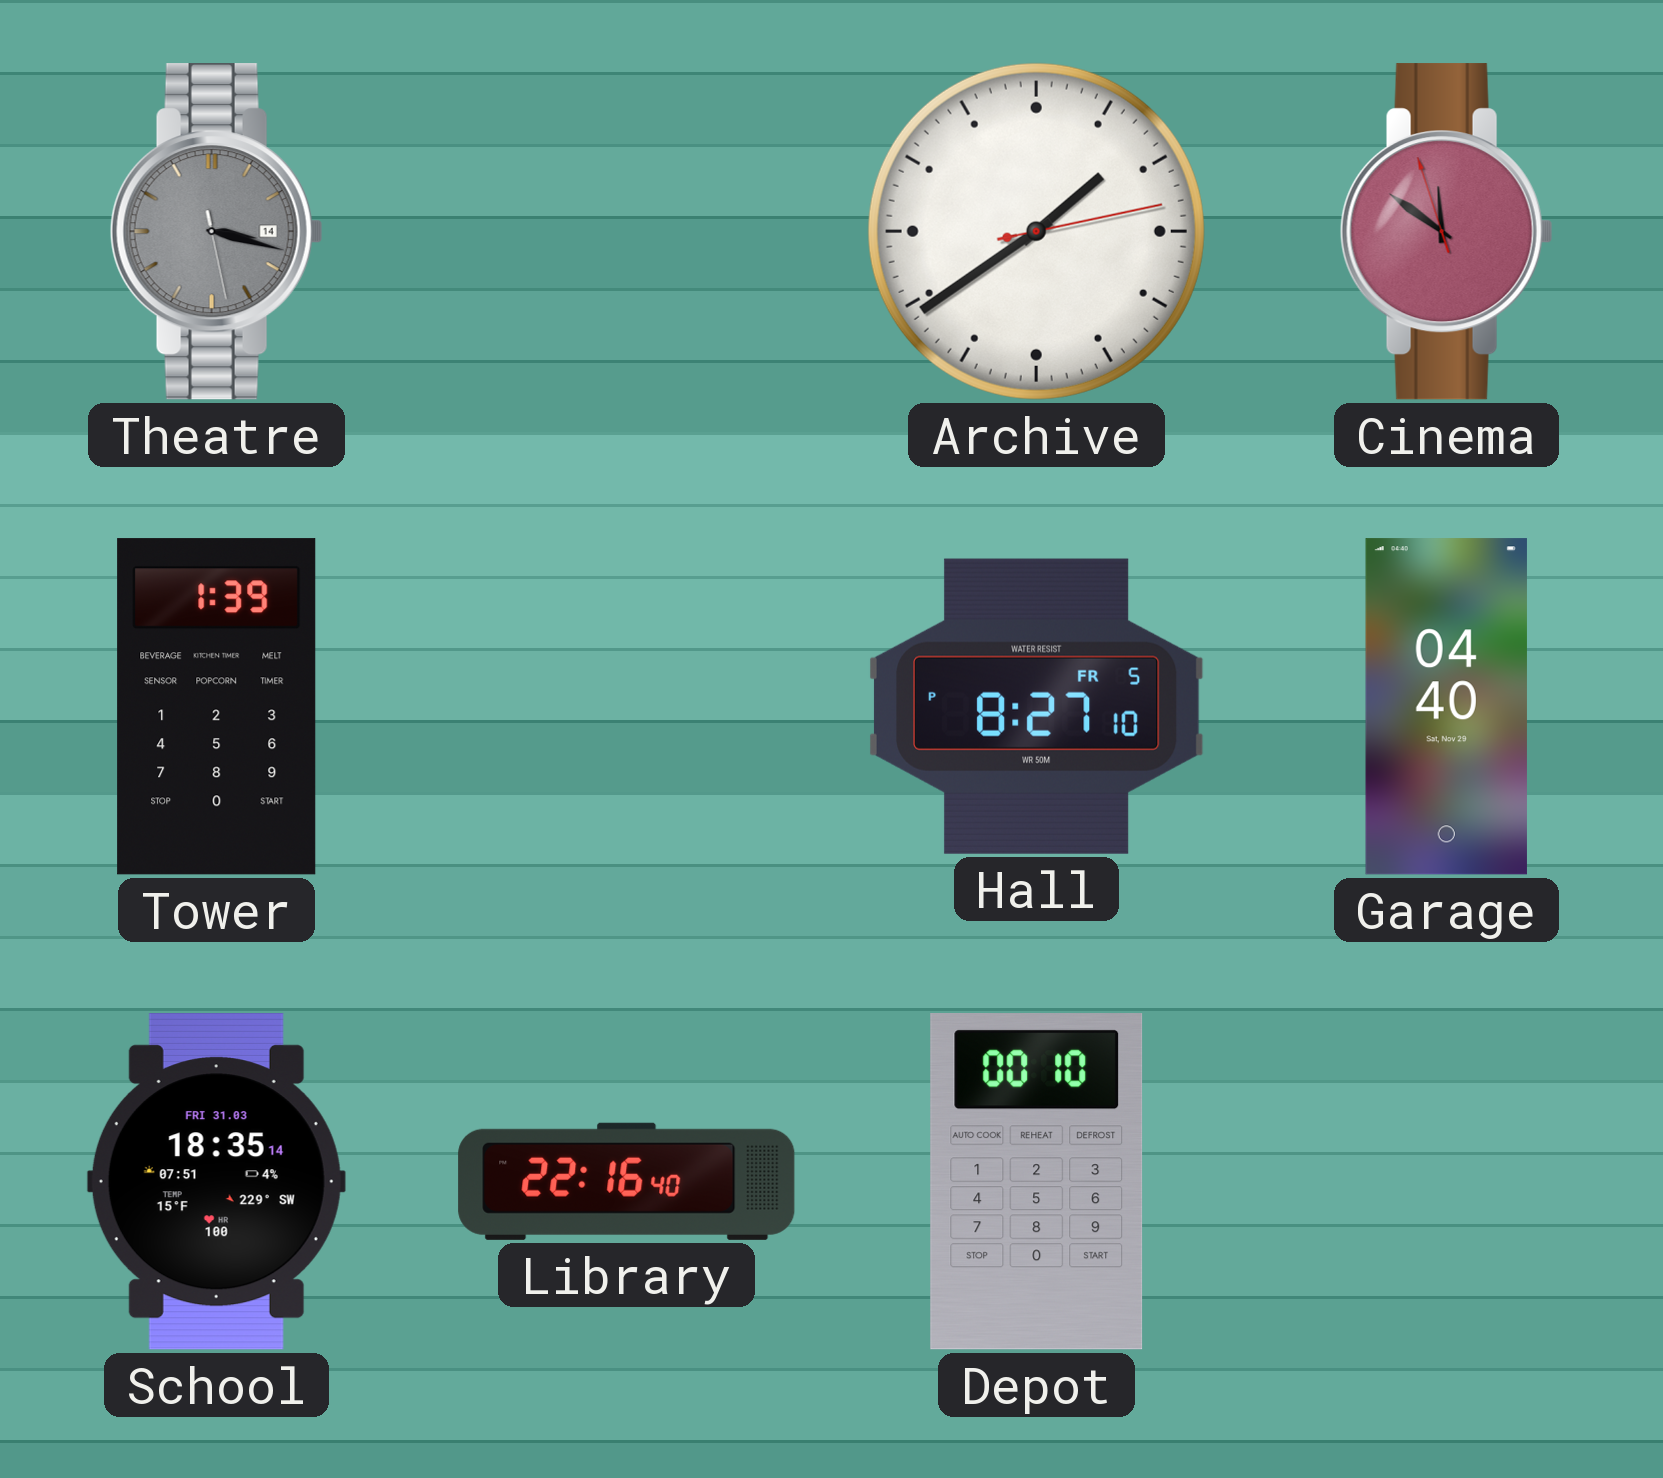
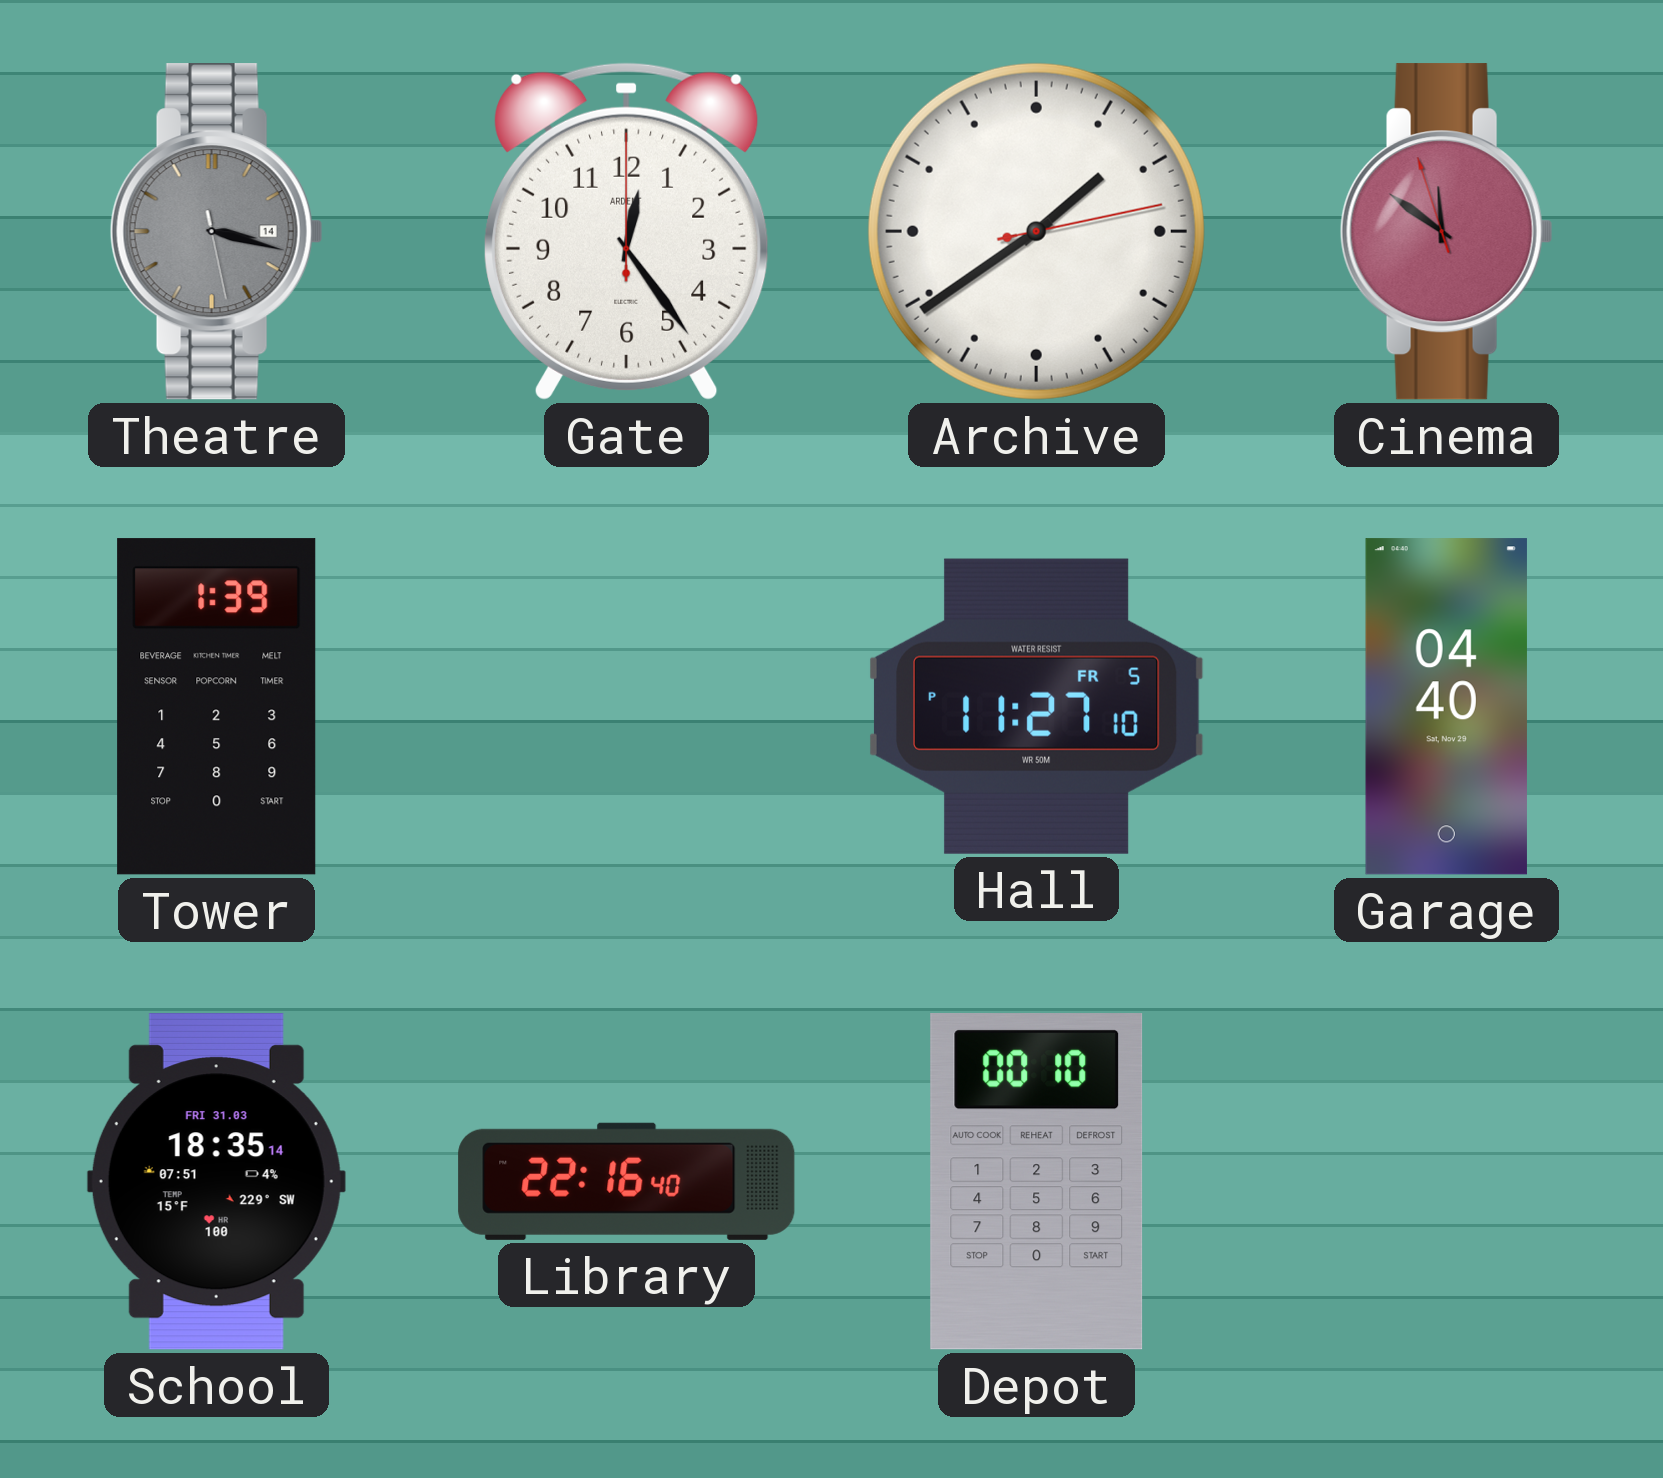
Gate: none -> 12:24
Hall: 8:27 -> 11:27
